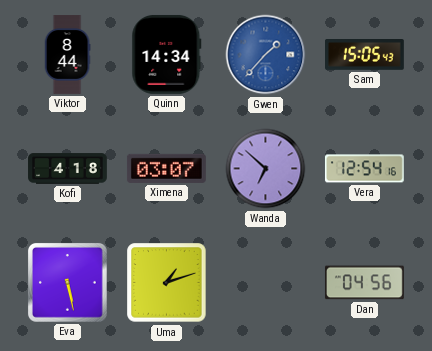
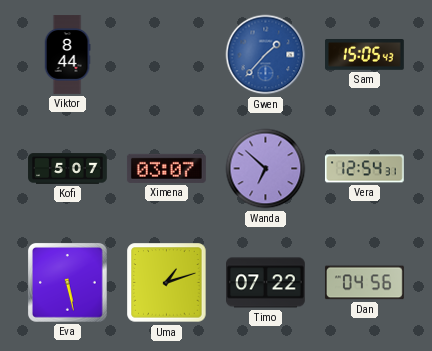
Quinn: 14:34 -> none
Kofi: 4:18 -> 5:07
Vera: 12:54:16 -> 12:54:31
Timo: none -> 07:22
